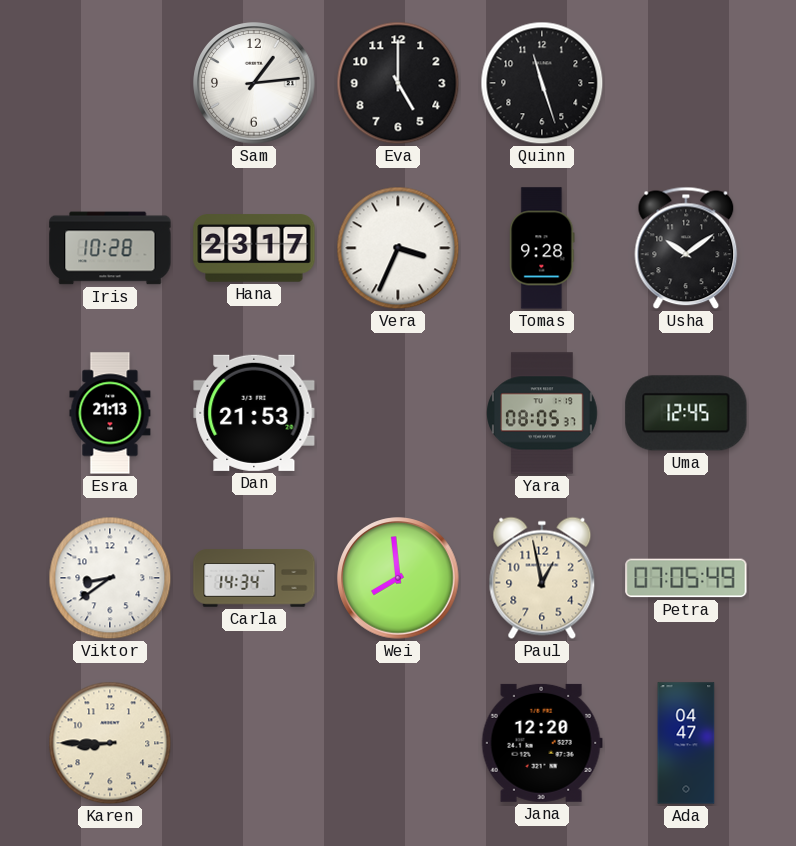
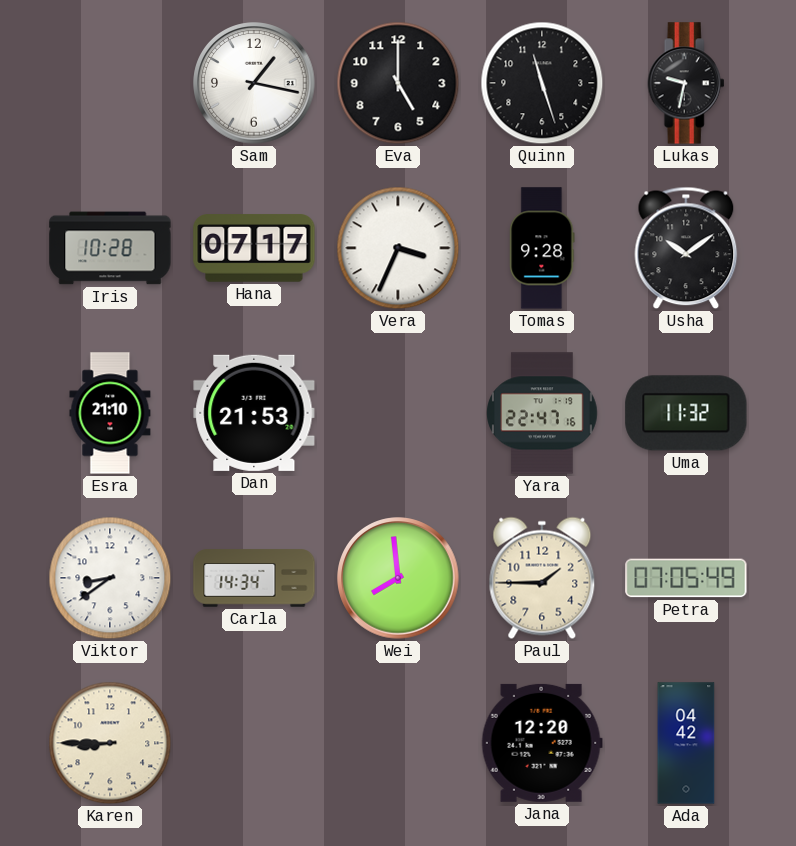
Sam: 1:14 -> 1:17
Lukas: none -> 9:32
Hana: 23:17 -> 07:17
Esra: 21:13 -> 21:10
Yara: 08:05 -> 22:47
Uma: 12:45 -> 11:32
Paul: 12:58 -> 1:45
Ada: 04:47 -> 04:42
